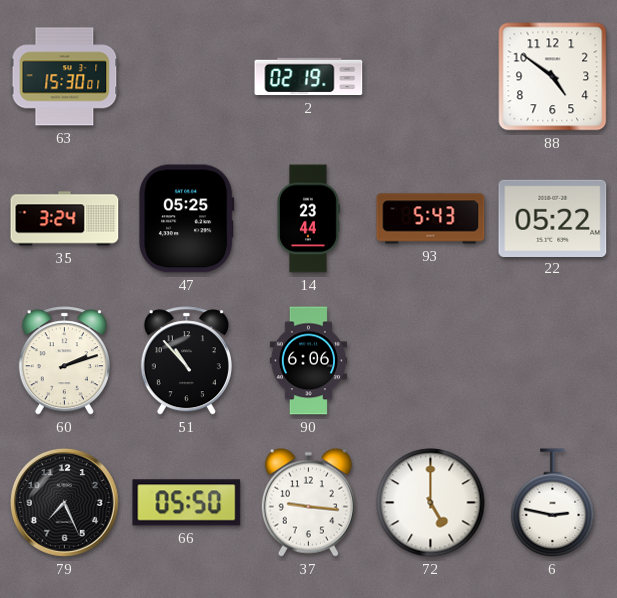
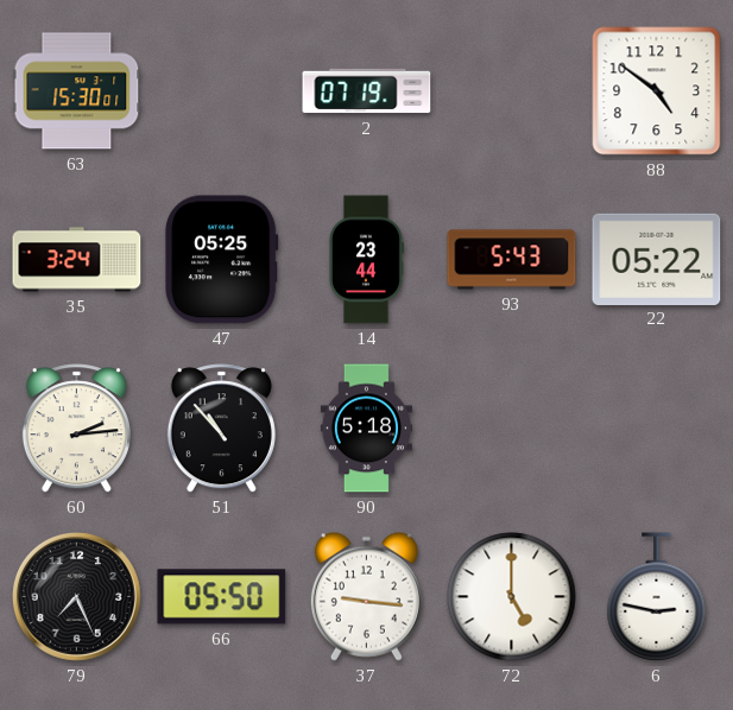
2: 02:19 -> 07:19
60: 2:12 -> 2:14
90: 6:06 -> 5:18
